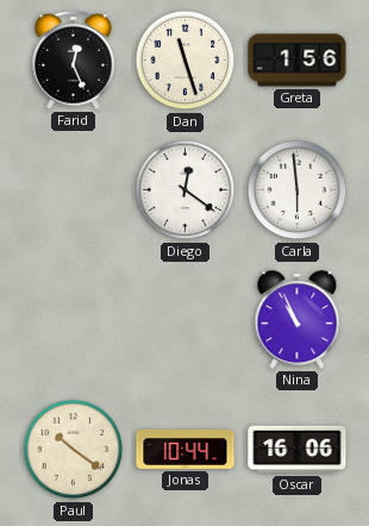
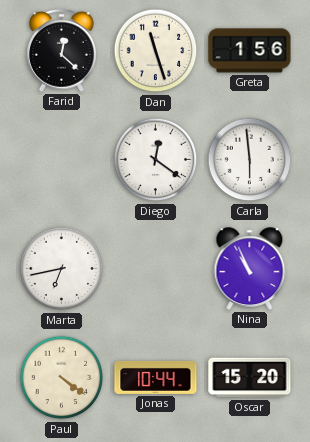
Farid: 12:26 -> 12:22
Marta: none -> 6:43
Paul: 10:21 -> 4:21
Oscar: 16:06 -> 15:20
